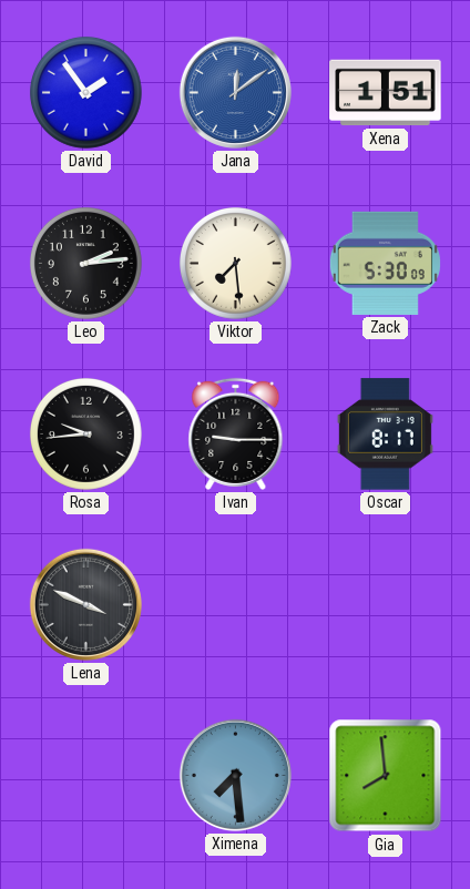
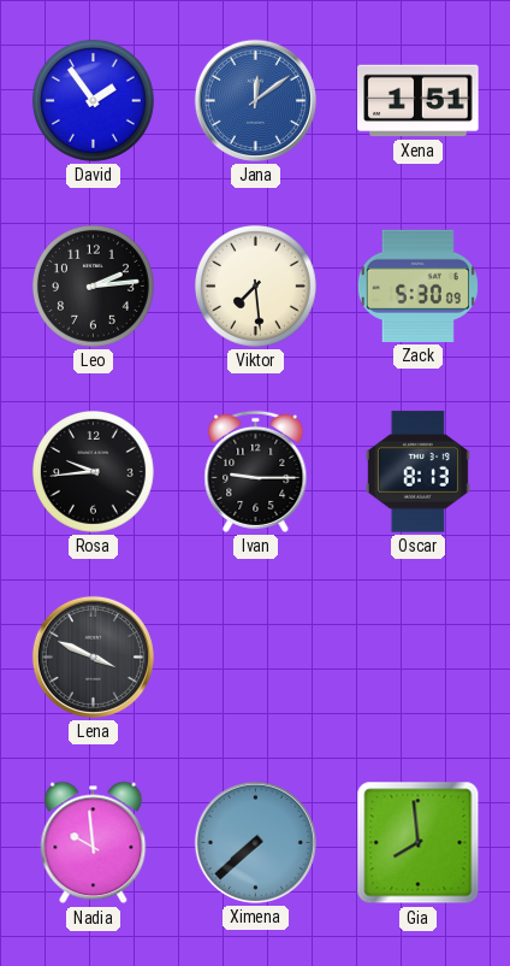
Oscar: 8:17 -> 8:13
Nadia: none -> 9:59
Ximena: 7:29 -> 7:38
